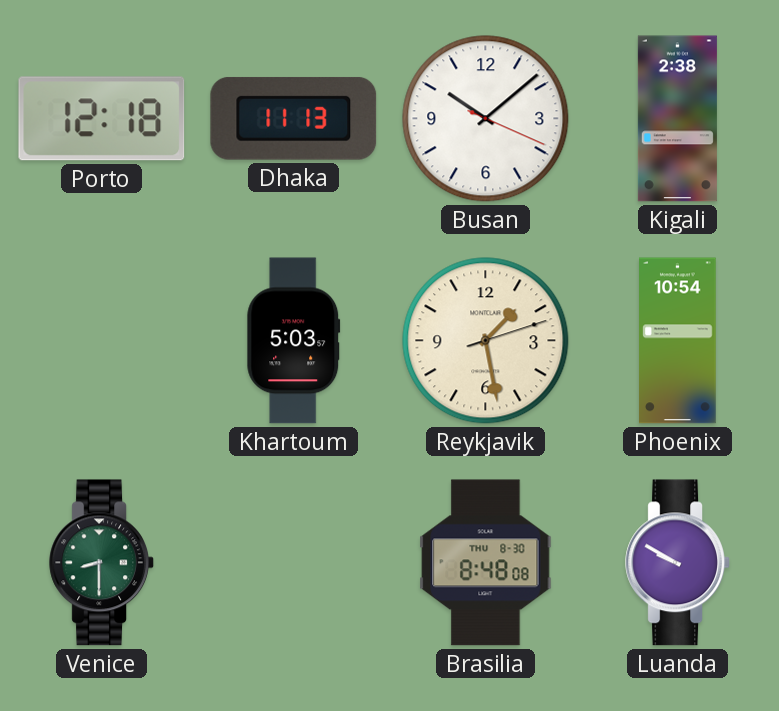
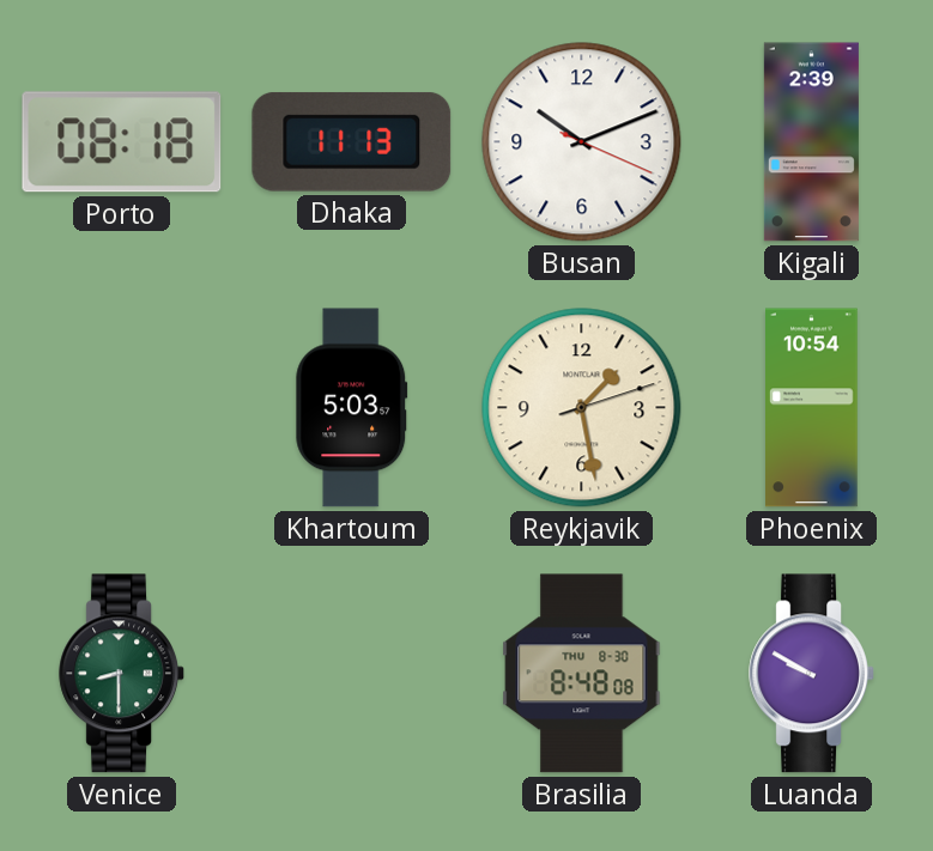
Porto: 12:18 -> 08:18
Busan: 10:08 -> 10:11
Kigali: 2:38 -> 2:39
